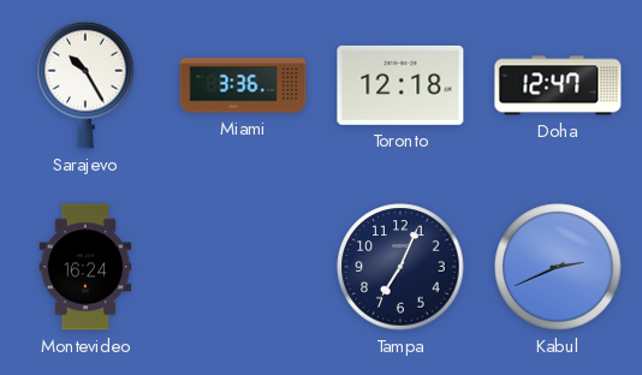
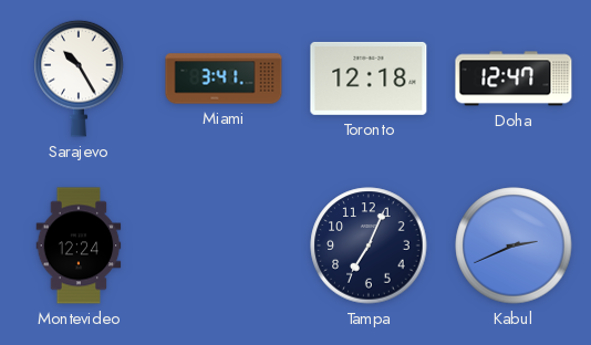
Miami: 3:36 -> 3:41
Montevideo: 16:24 -> 12:24
